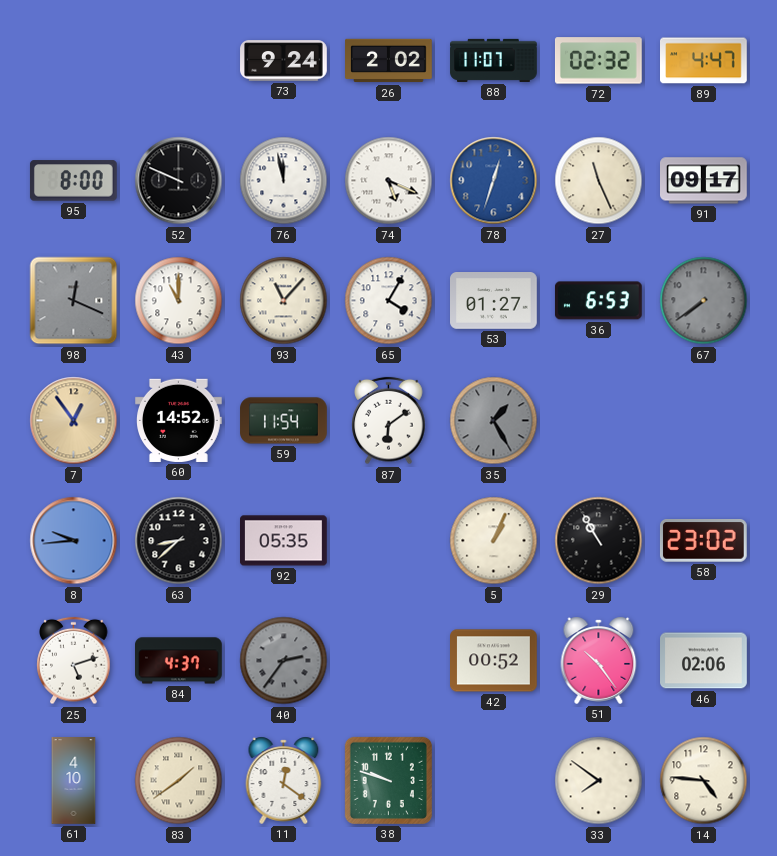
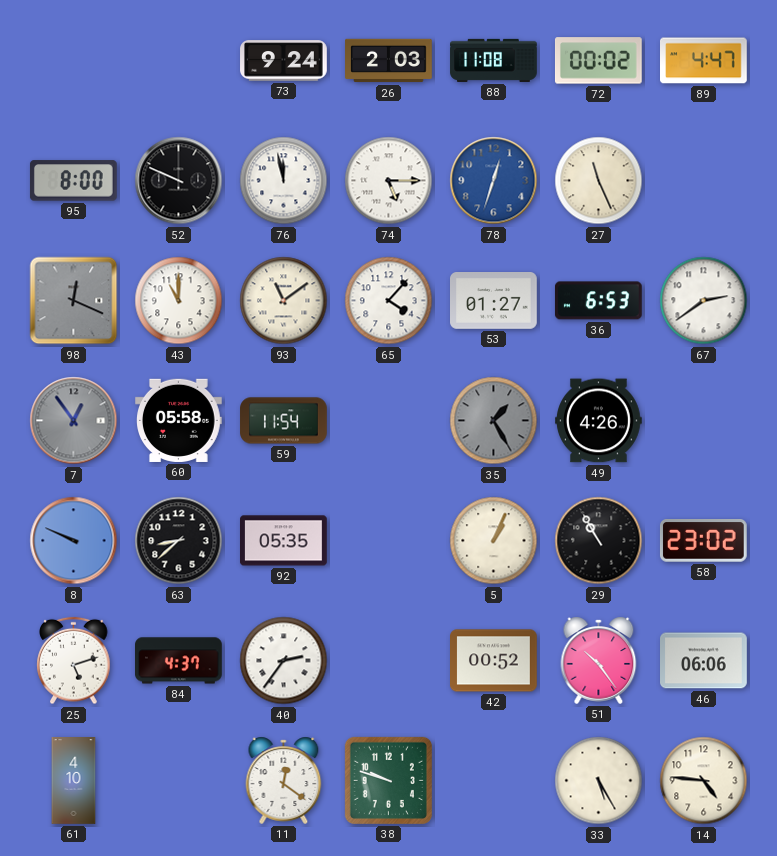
26: 2:02 -> 2:03
88: 11:07 -> 11:08
72: 02:32 -> 00:02
74: 5:19 -> 5:15
91: 09:17 -> none
93: 11:07 -> 11:09
65: 4:05 -> 4:07
67: 7:39 -> 2:39
67 dial: grey -> white
7 dial: champagne -> grey
60: 14:52 -> 05:58
87: 6:09 -> none
49: none -> 4:26
8: 9:44 -> 9:49
40 dial: grey -> white
46: 02:06 -> 06:06
83: 1:39 -> none
33: 7:51 -> 5:25
